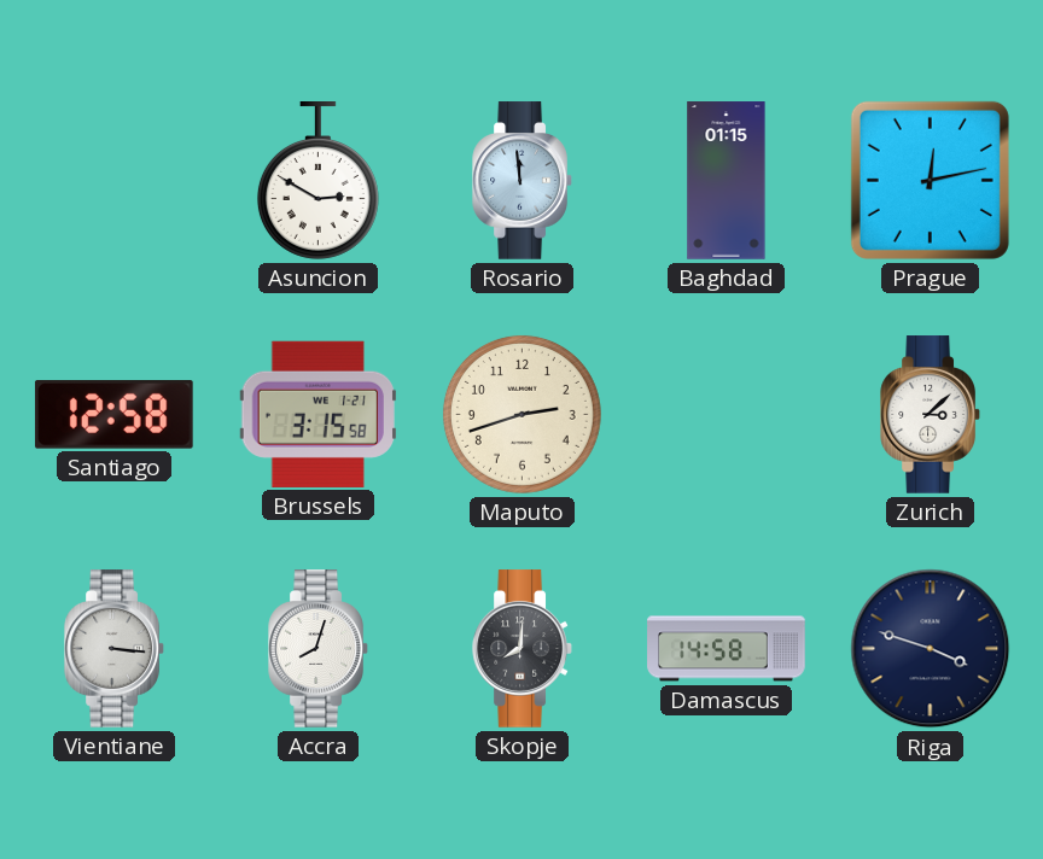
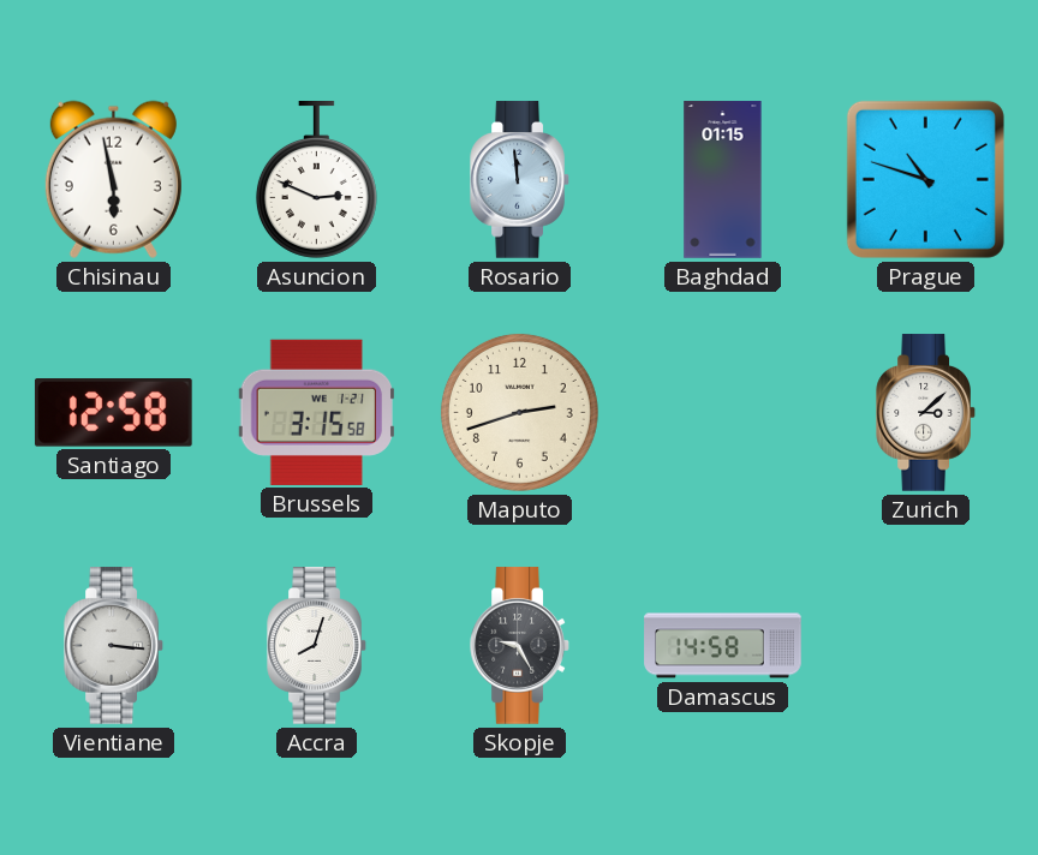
Chisinau: none -> 5:58
Asuncion: 2:50 -> 2:49
Prague: 12:13 -> 10:48
Skopje: 8:01 -> 9:25
Riga: 3:48 -> none
